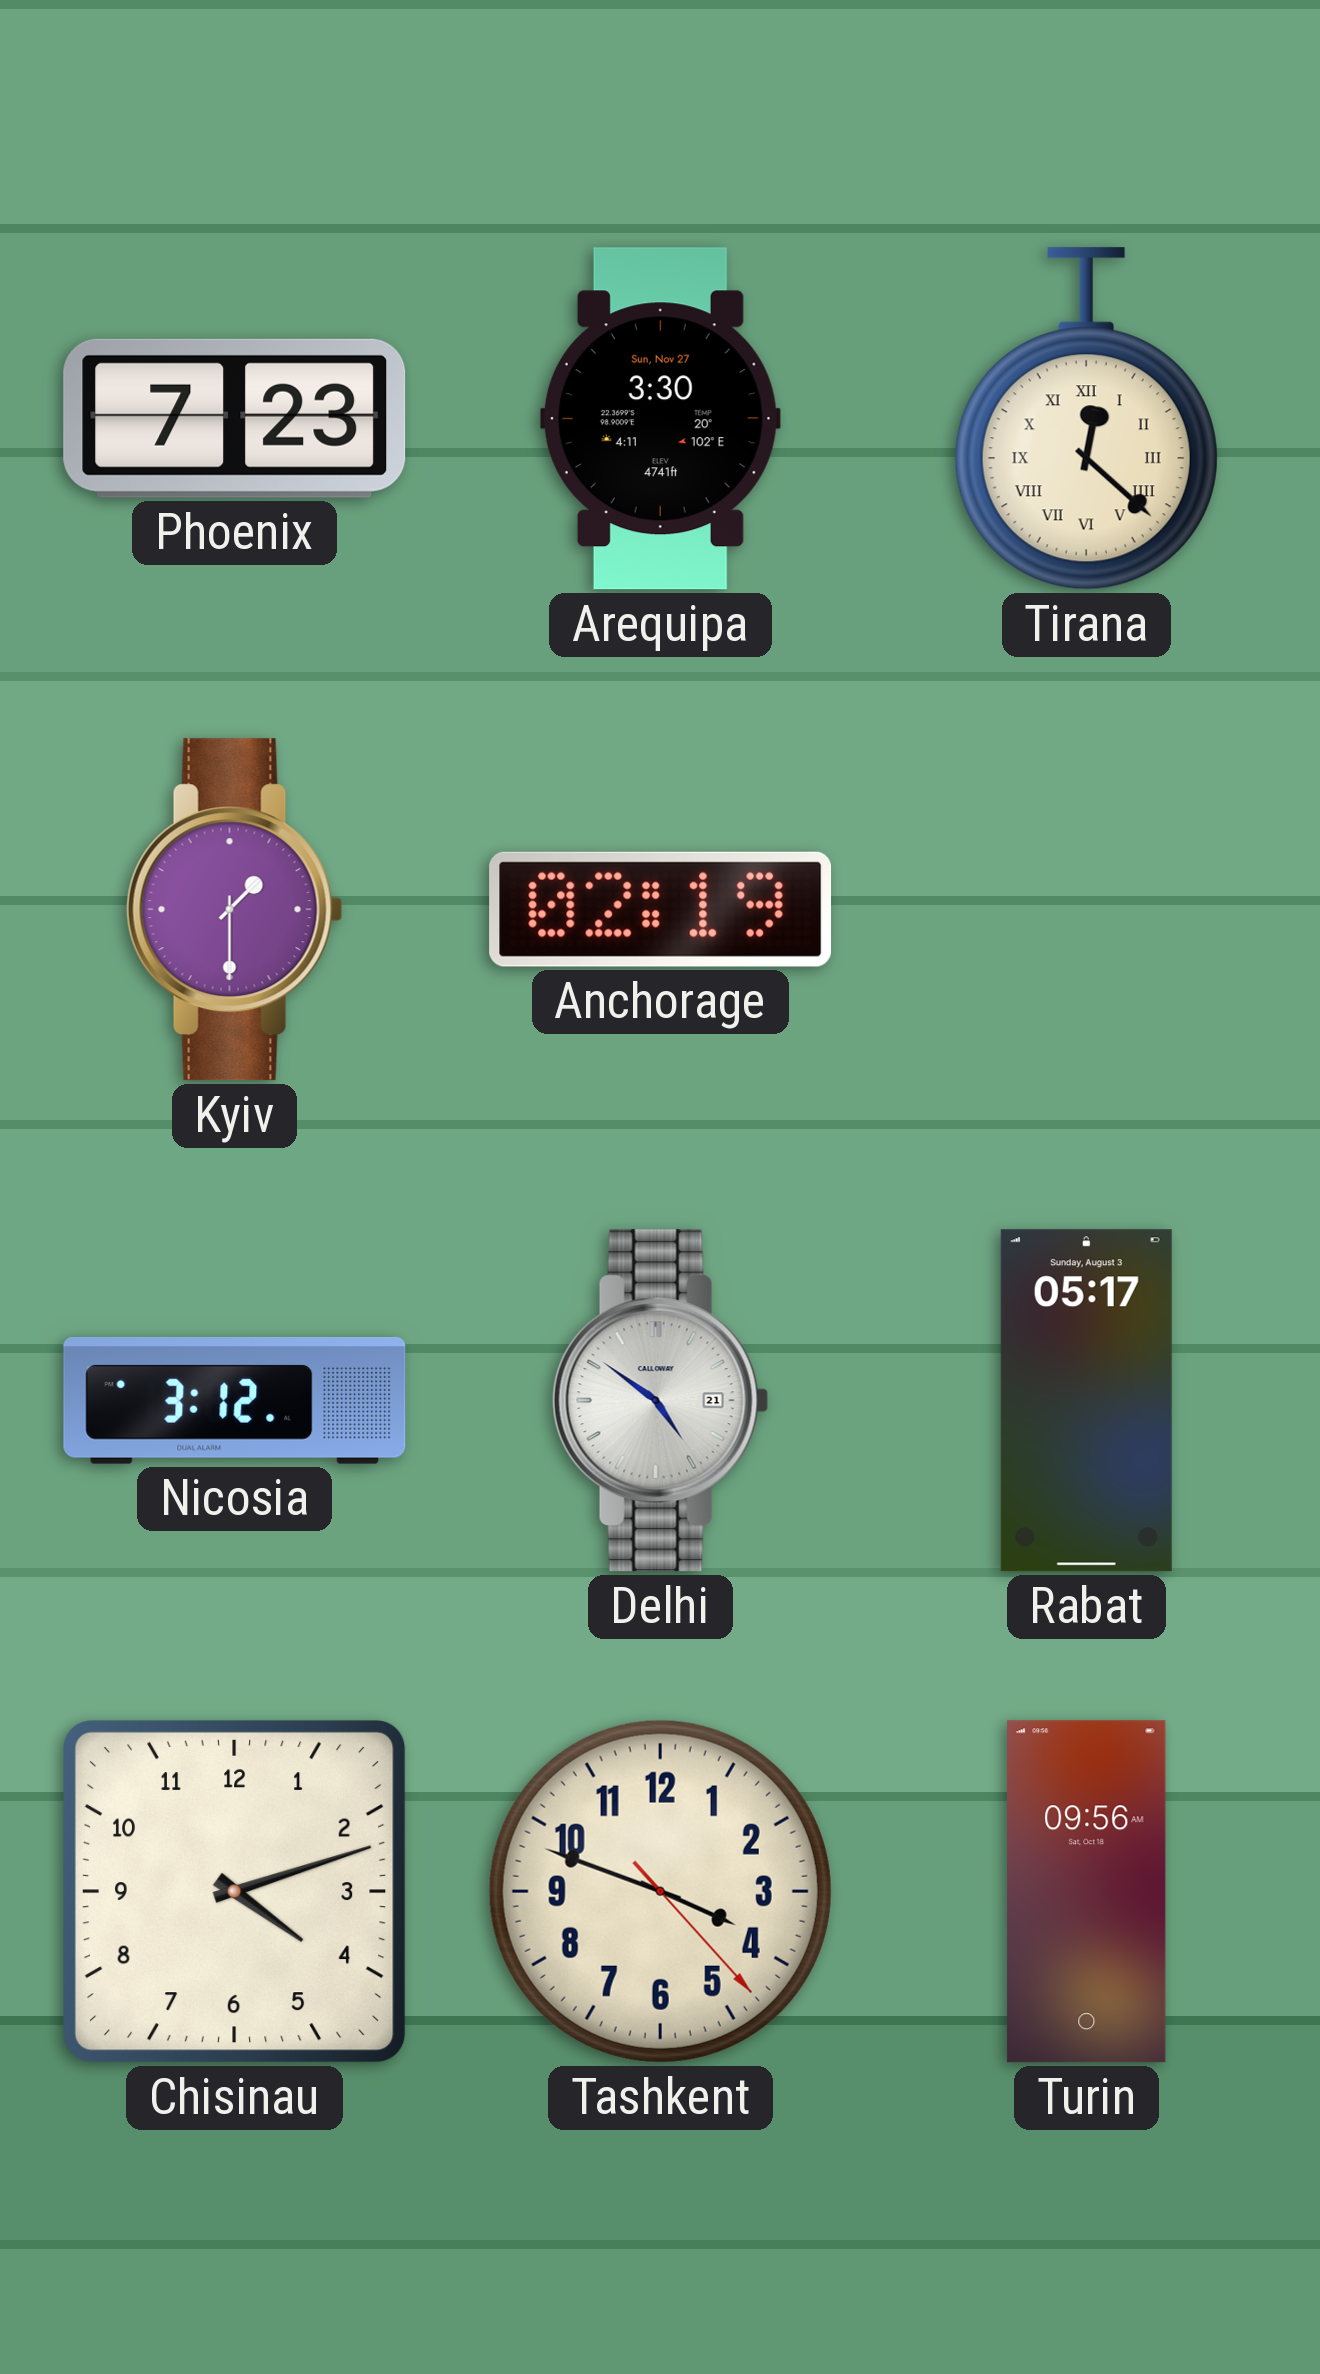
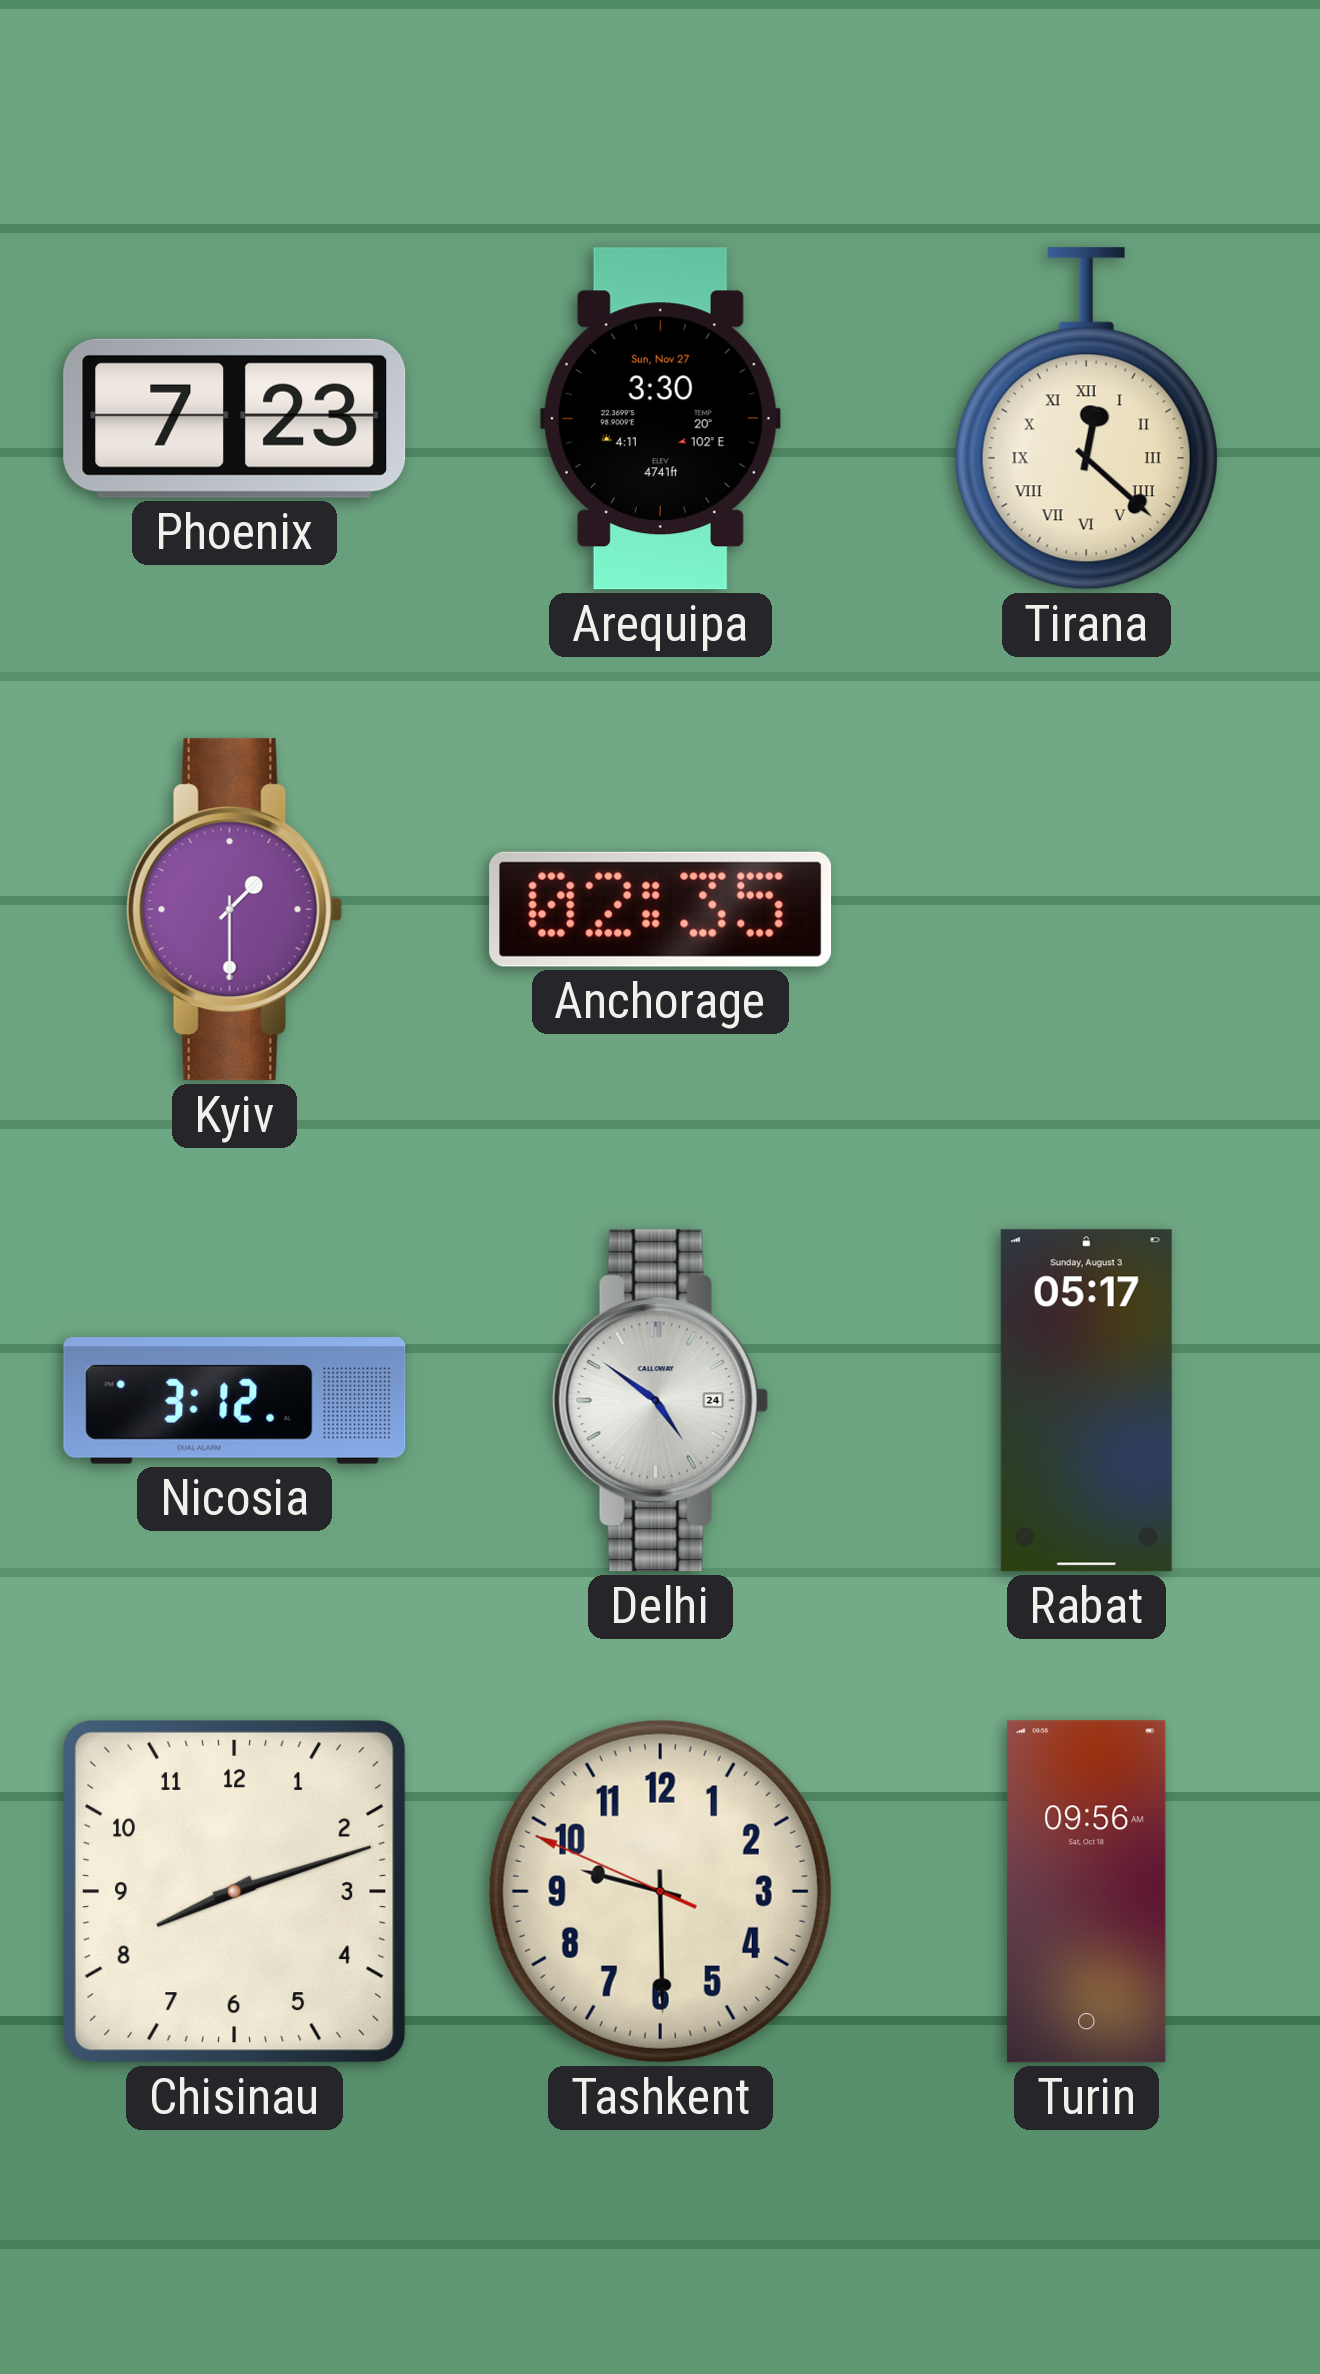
Anchorage: 02:19 -> 02:35
Delhi date: 21 -> 24
Chisinau: 4:12 -> 8:12
Tashkent: 3:48 -> 9:29
